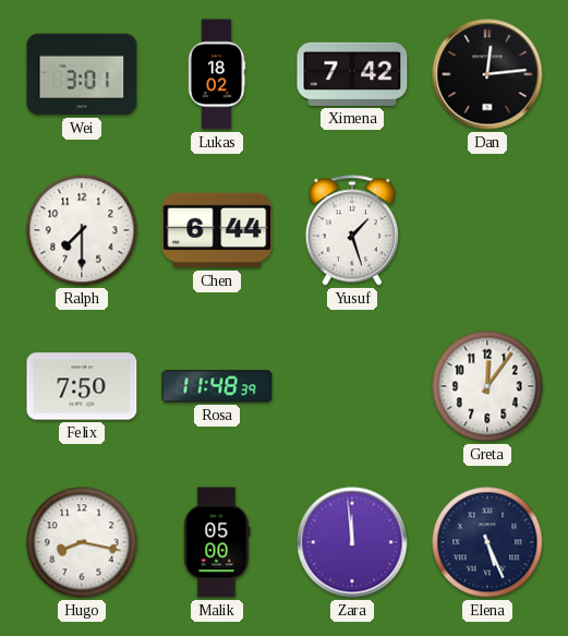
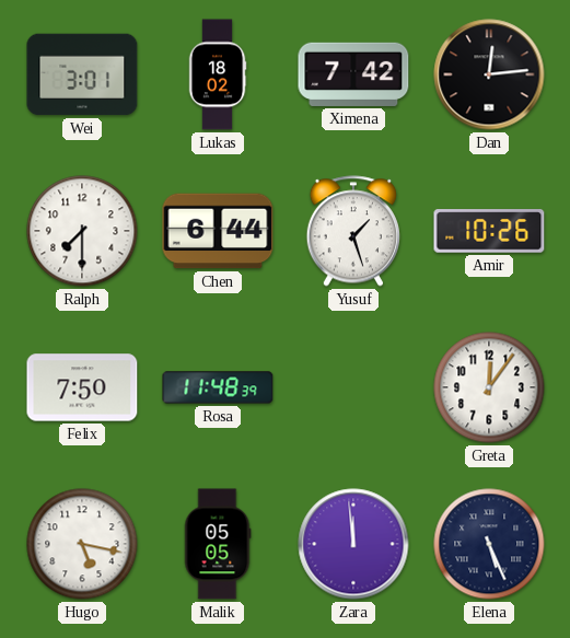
Amir: none -> 10:26
Hugo: 8:17 -> 5:17
Malik: 05:00 -> 05:05
